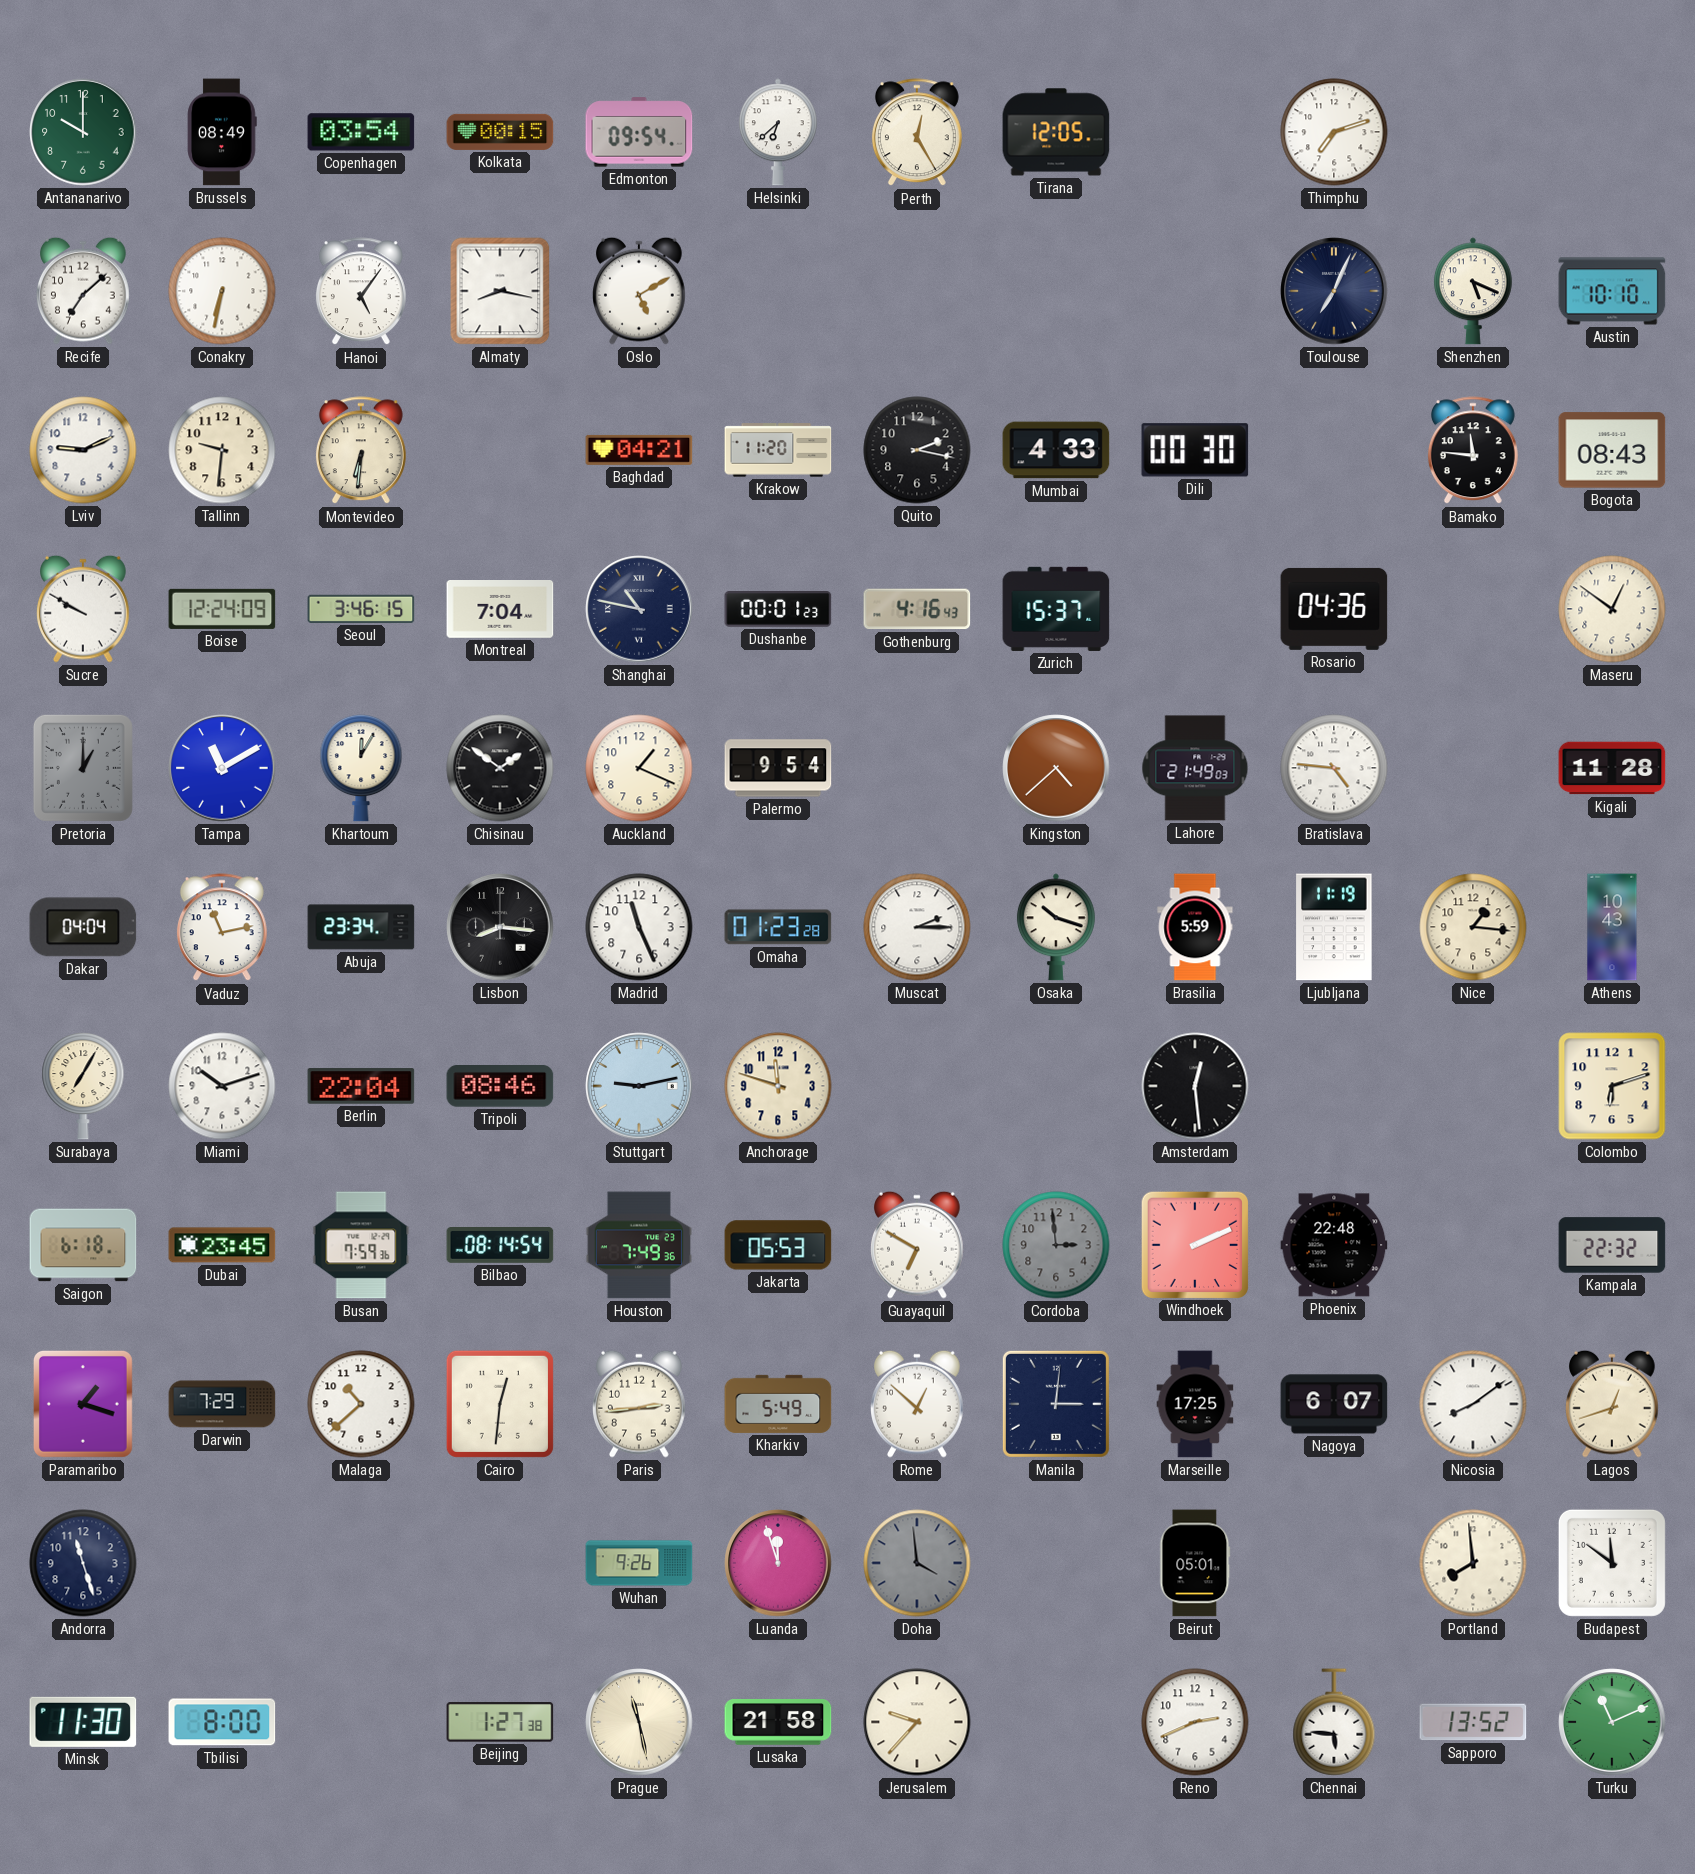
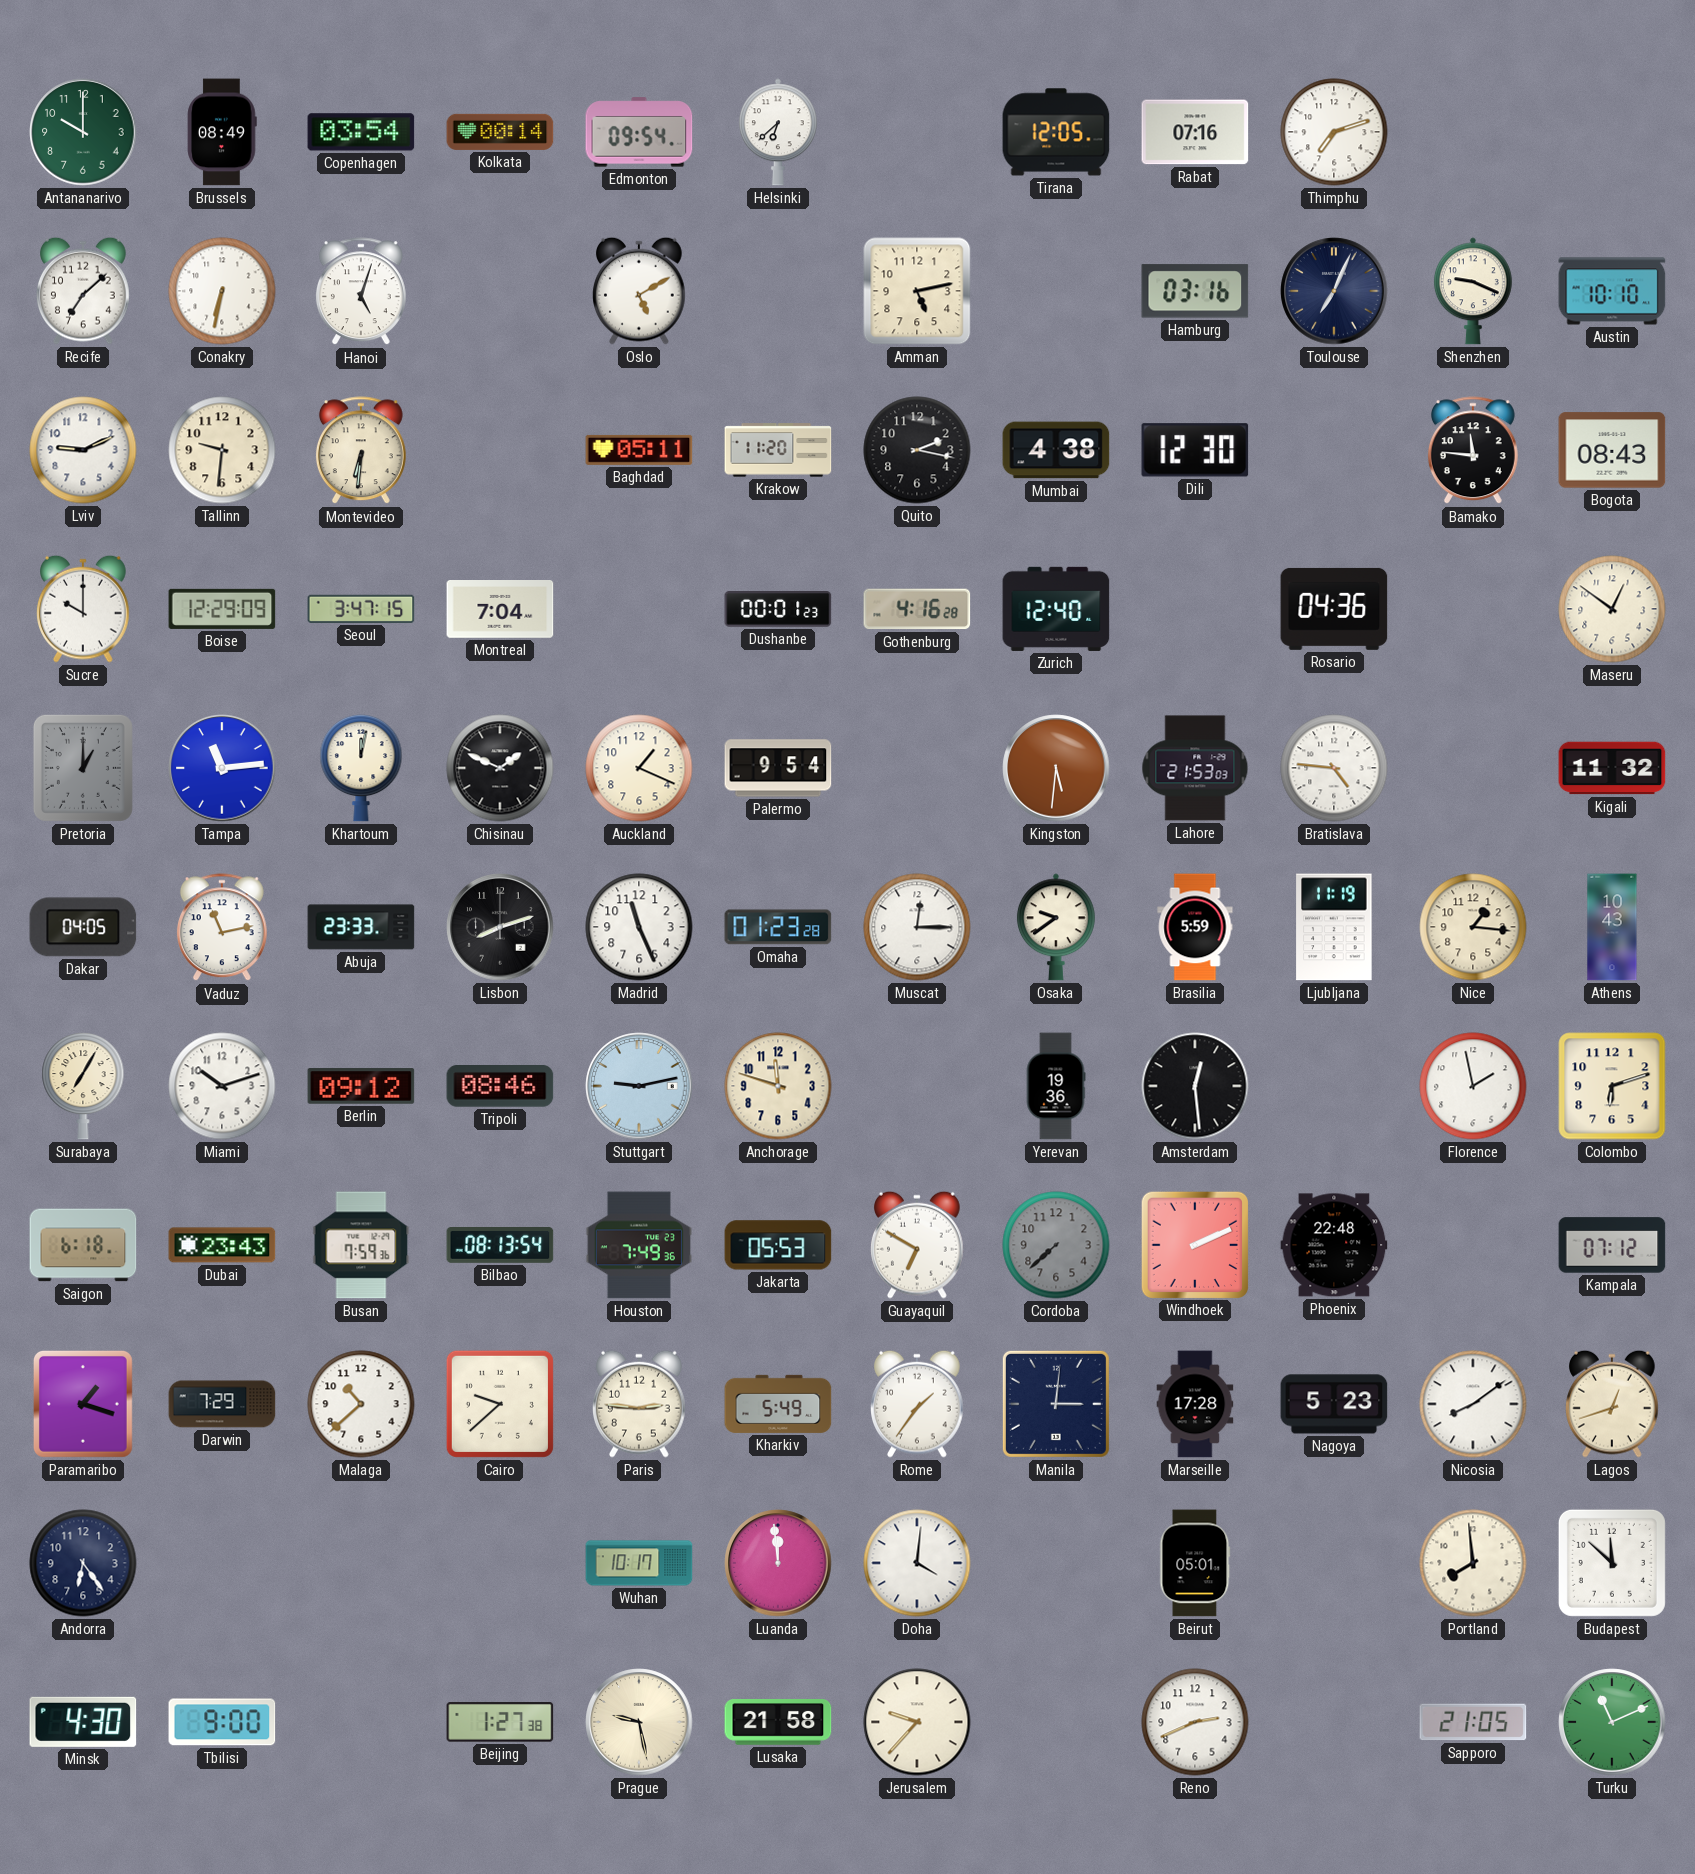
Kolkata: 00:15 -> 00:14
Perth: 12:25 -> none
Rabat: none -> 07:16
Hanoi: 5:06 -> 5:03
Almaty: 8:17 -> none
Amman: none -> 5:13
Hamburg: none -> 03:16
Shenzhen: 5:19 -> 9:19
Baghdad: 04:21 -> 05:11
Mumbai: 4:33 -> 4:38
Dili: 00:30 -> 12:30
Sucre: 9:50 -> 10:00
Boise: 12:24 -> 12:29
Seoul: 3:46 -> 3:47
Shanghai: 10:47 -> none
Gothenburg: 4:16:43 -> 4:16:28
Zurich: 15:37 -> 12:40
Tampa: 11:10 -> 11:14
Khartoum: 12:05 -> 12:02
Chisinau: 1:51 -> 1:49
Kingston: 4:38 -> 5:31
Lahore: 21:49 -> 21:53
Kigali: 11:28 -> 11:32
Dakar: 04:04 -> 04:05
Abuja: 23:34 -> 23:33
Lisbon: 8:16 -> 8:12
Muscat: 2:15 -> 12:15
Osaka: 10:18 -> 9:39
Berlin: 22:04 -> 09:12
Yerevan: none -> 19:36
Florence: none -> 1:58
Dubai: 23:45 -> 23:43
Bilbao: 08:14 -> 08:13
Cordoba: 2:59 -> 7:38
Kampala: 22:32 -> 07:12
Cairo: 12:31 -> 9:38
Paris: 2:44 -> 2:46
Rome: 12:52 -> 1:36
Marseille: 17:25 -> 17:28
Nagoya: 6:07 -> 5:23
Andorra: 11:27 -> 6:24
Wuhan: 9:26 -> 10:17
Luanda: 11:57 -> 11:59
Doha: 3:59 -> 4:01
Doha dial: grey -> white
Budapest: 11:51 -> 11:52
Minsk: 11:30 -> 4:30
Tbilisi: 8:00 -> 9:00
Prague: 11:28 -> 9:28
Chennai: 5:46 -> none
Sapporo: 13:52 -> 21:05
